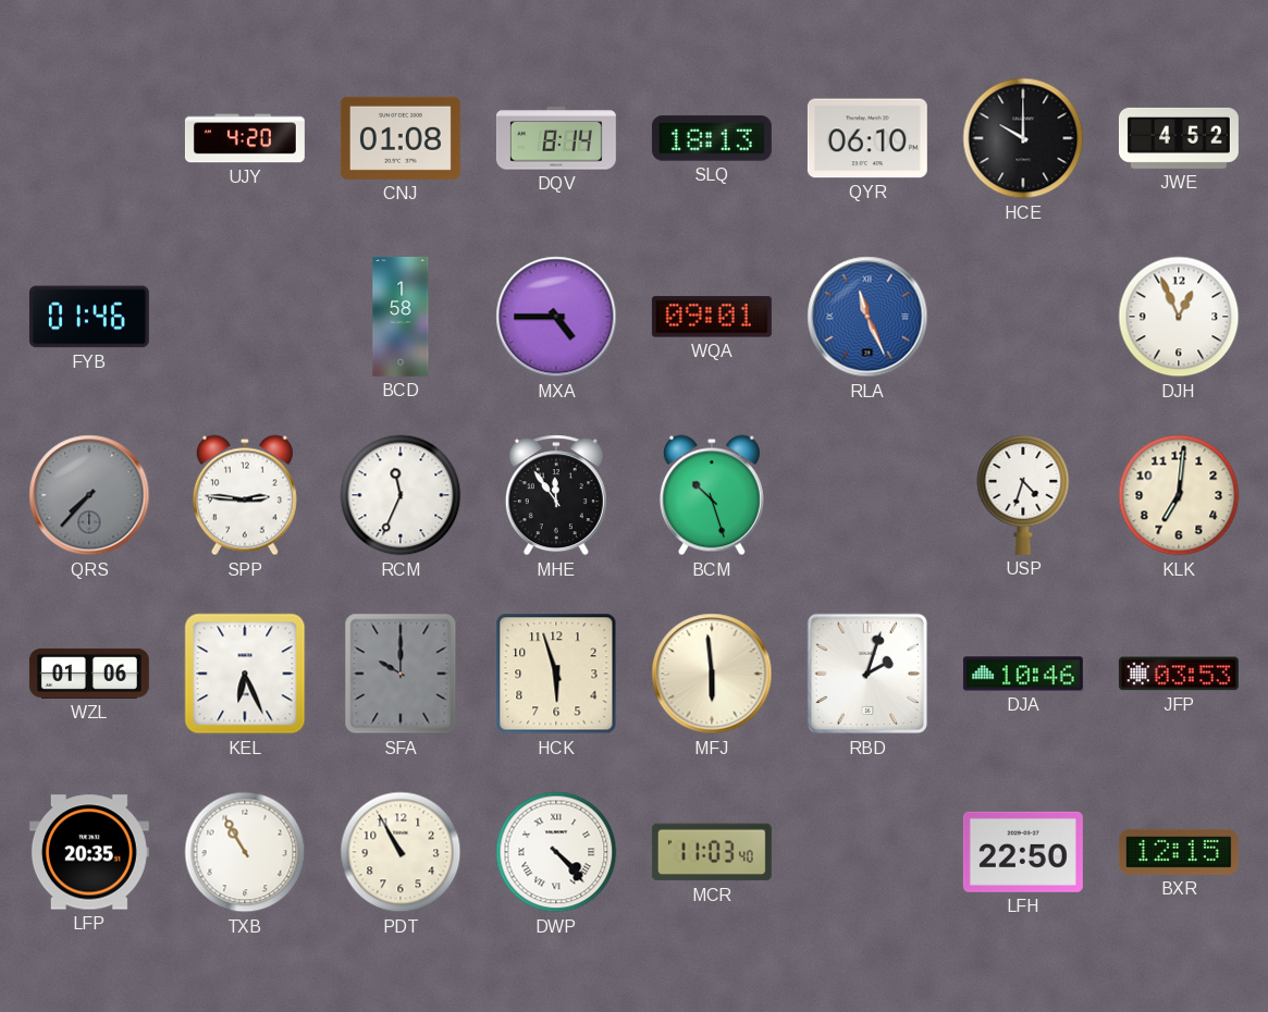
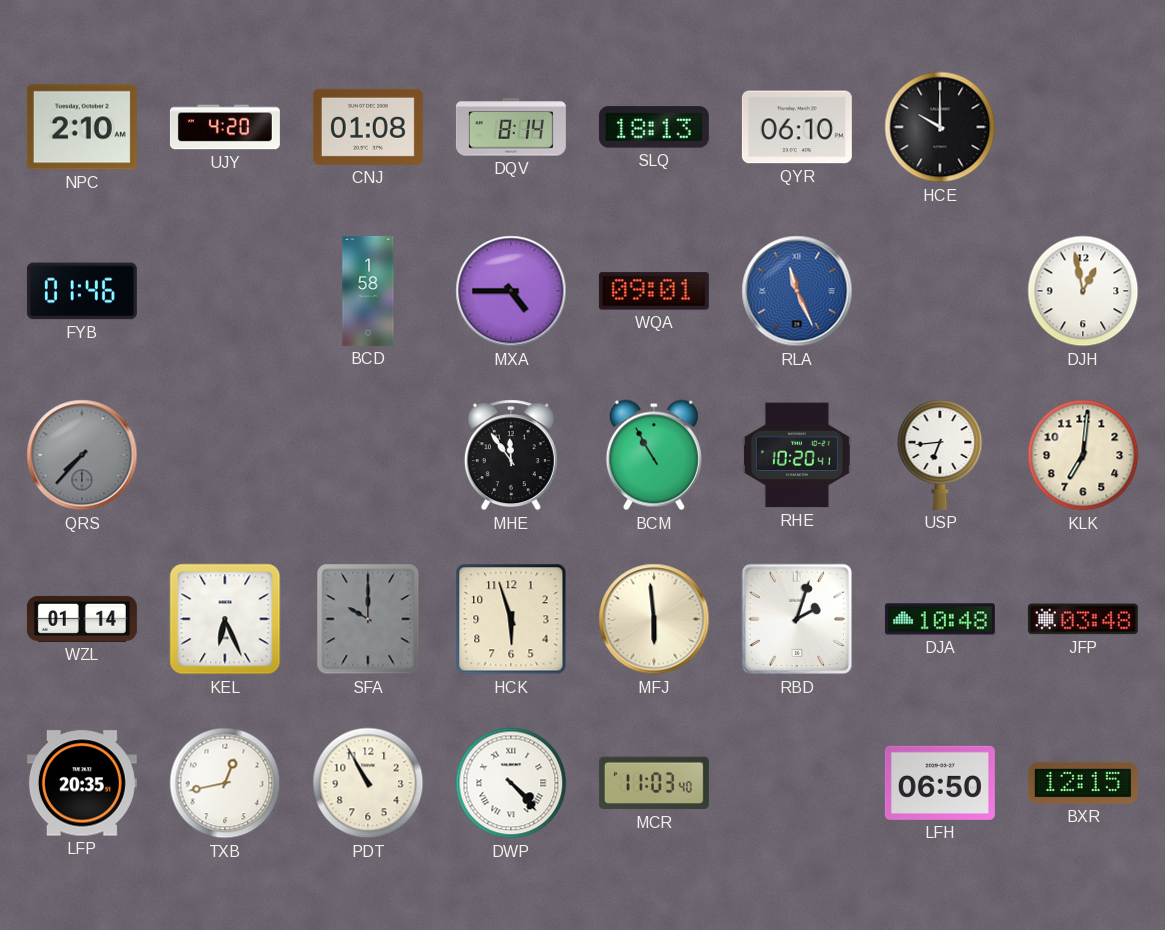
NPC: none -> 2:10
JWE: 4:52 -> none
DJH: 12:56 -> 12:58
SPP: 2:46 -> none
RCM: 11:34 -> none
BCM: 10:27 -> 10:55
RHE: none -> 10:20
USP: 4:33 -> 6:44
WZL: 01:06 -> 01:14
DJA: 10:46 -> 10:48
JFP: 03:53 -> 03:48
TXB: 10:55 -> 12:43
LFH: 22:50 -> 06:50
